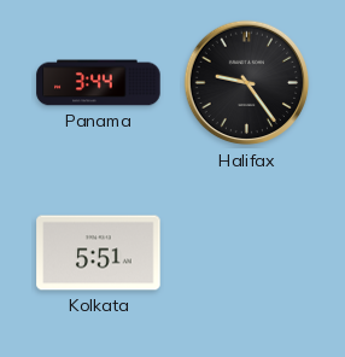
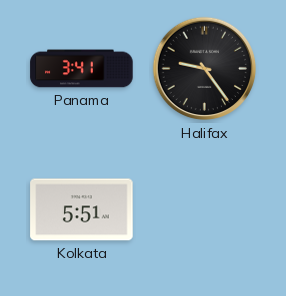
Panama: 3:44 -> 3:41
